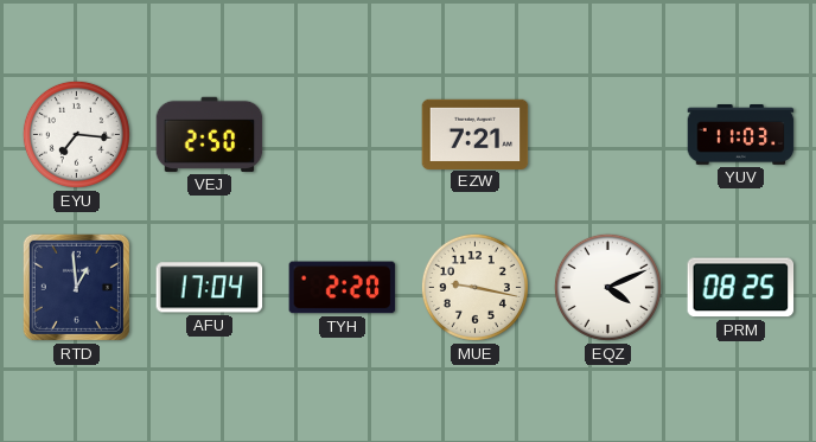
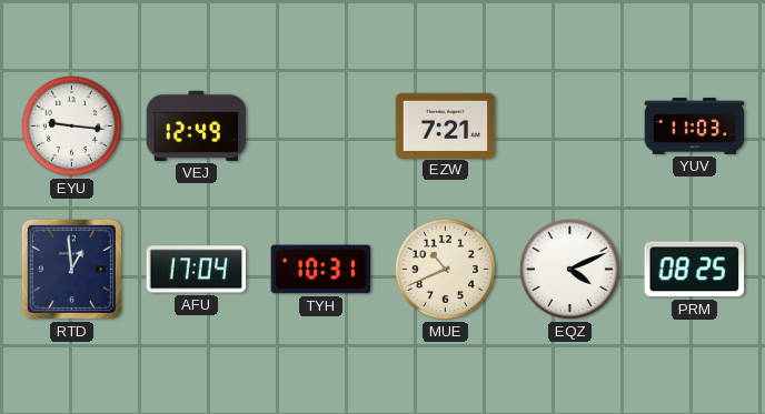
EYU: 7:16 -> 9:16
VEJ: 2:50 -> 12:49
TYH: 2:20 -> 10:31
MUE: 9:17 -> 10:41
